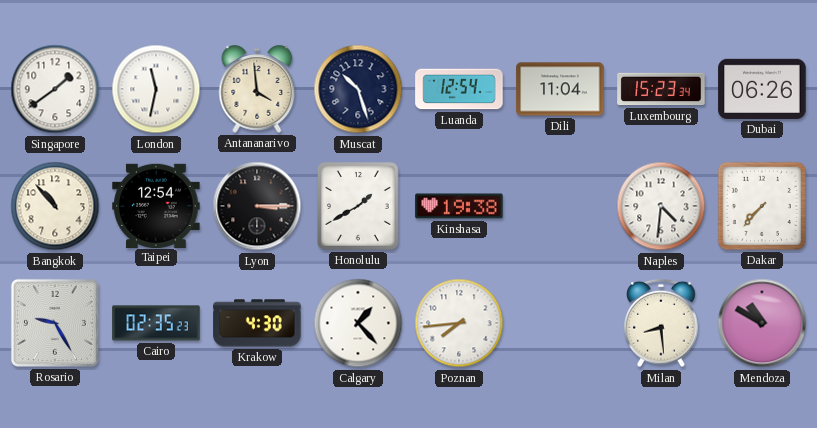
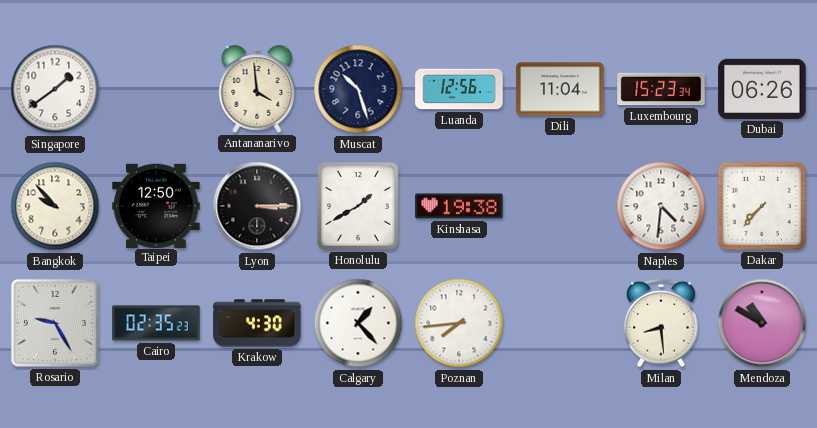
London: 11:32 -> none
Luanda: 12:54 -> 12:56
Bangkok: 10:53 -> 9:53
Taipei: 12:54 -> 12:50
